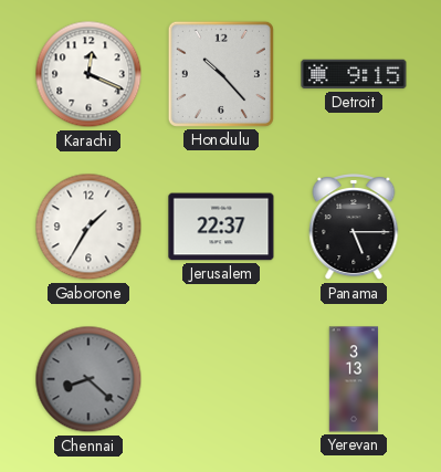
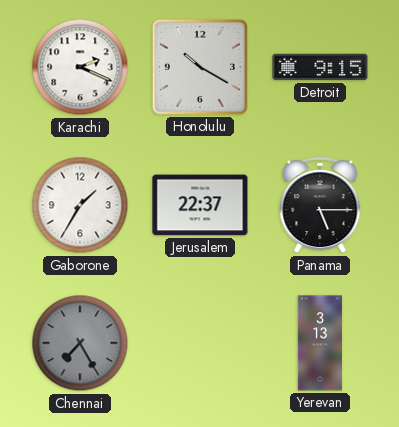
Karachi: 12:19 -> 2:19
Honolulu: 10:23 -> 10:20
Chennai: 8:22 -> 7:25
